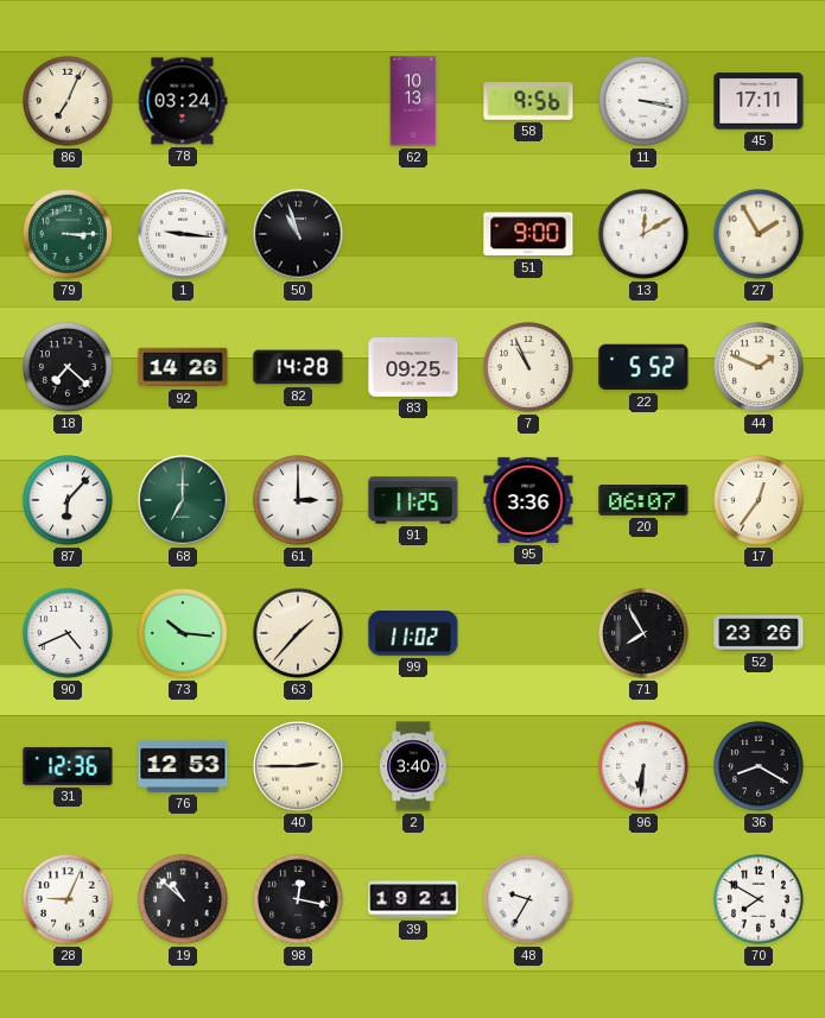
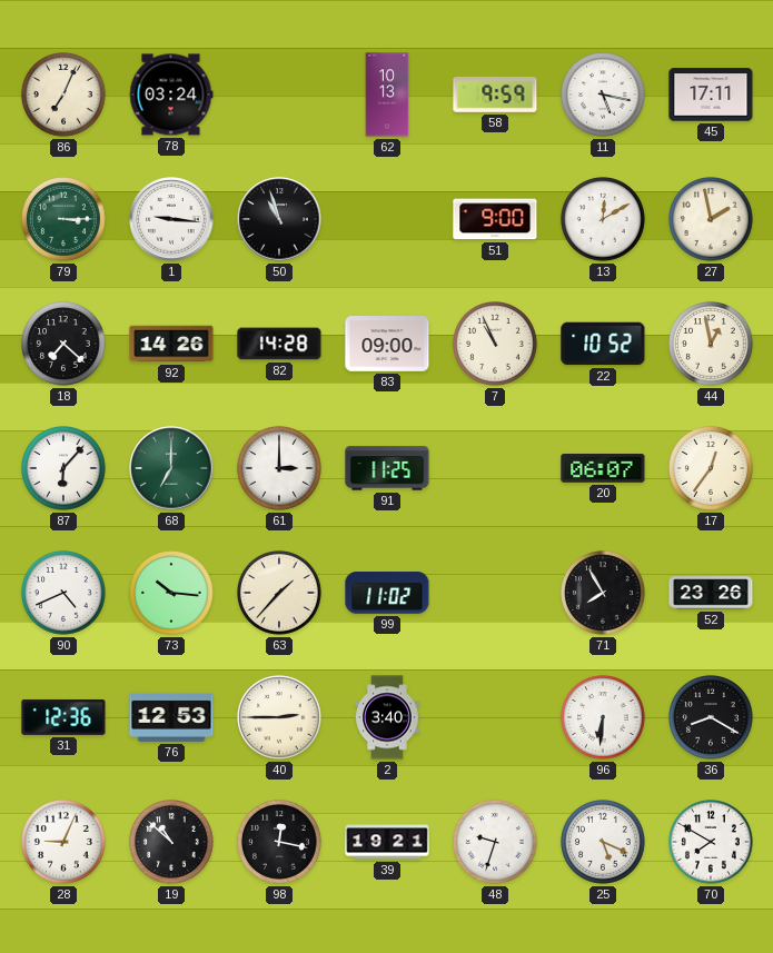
58: 9:56 -> 9:59
11: 3:17 -> 5:17
27: 1:55 -> 1:58
83: 09:25 -> 09:00
22: 5:52 -> 10:52
44: 1:49 -> 12:58
95: 3:36 -> none
48: 9:35 -> 9:33
25: none -> 5:19
